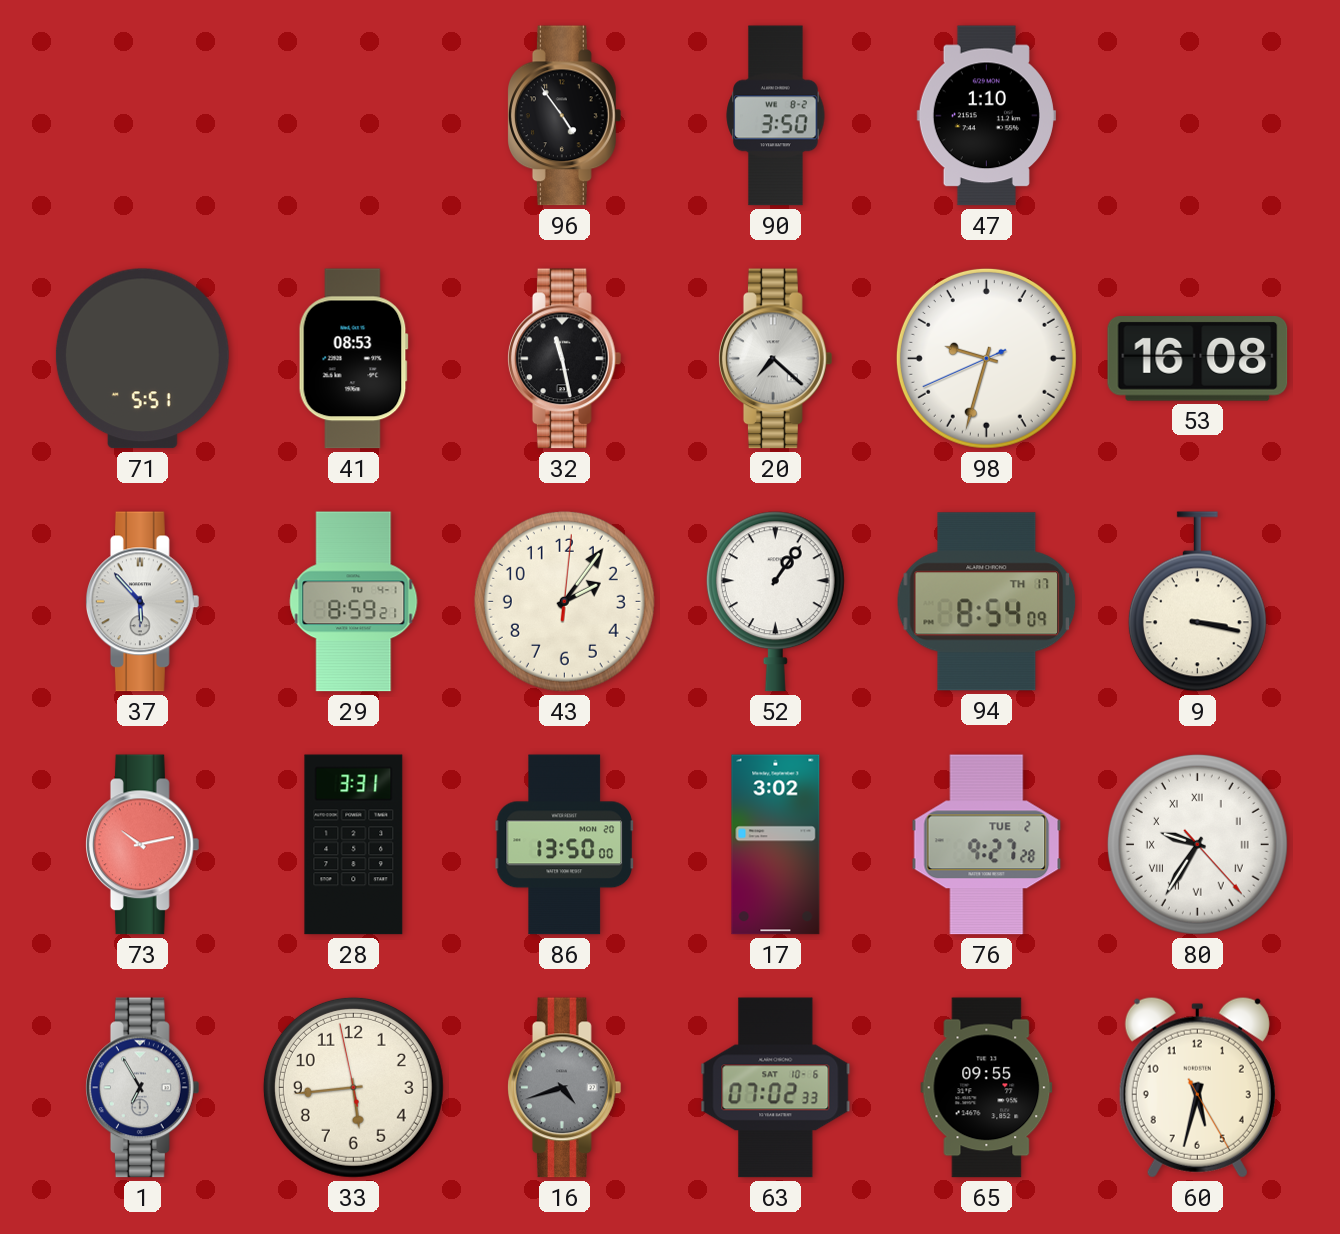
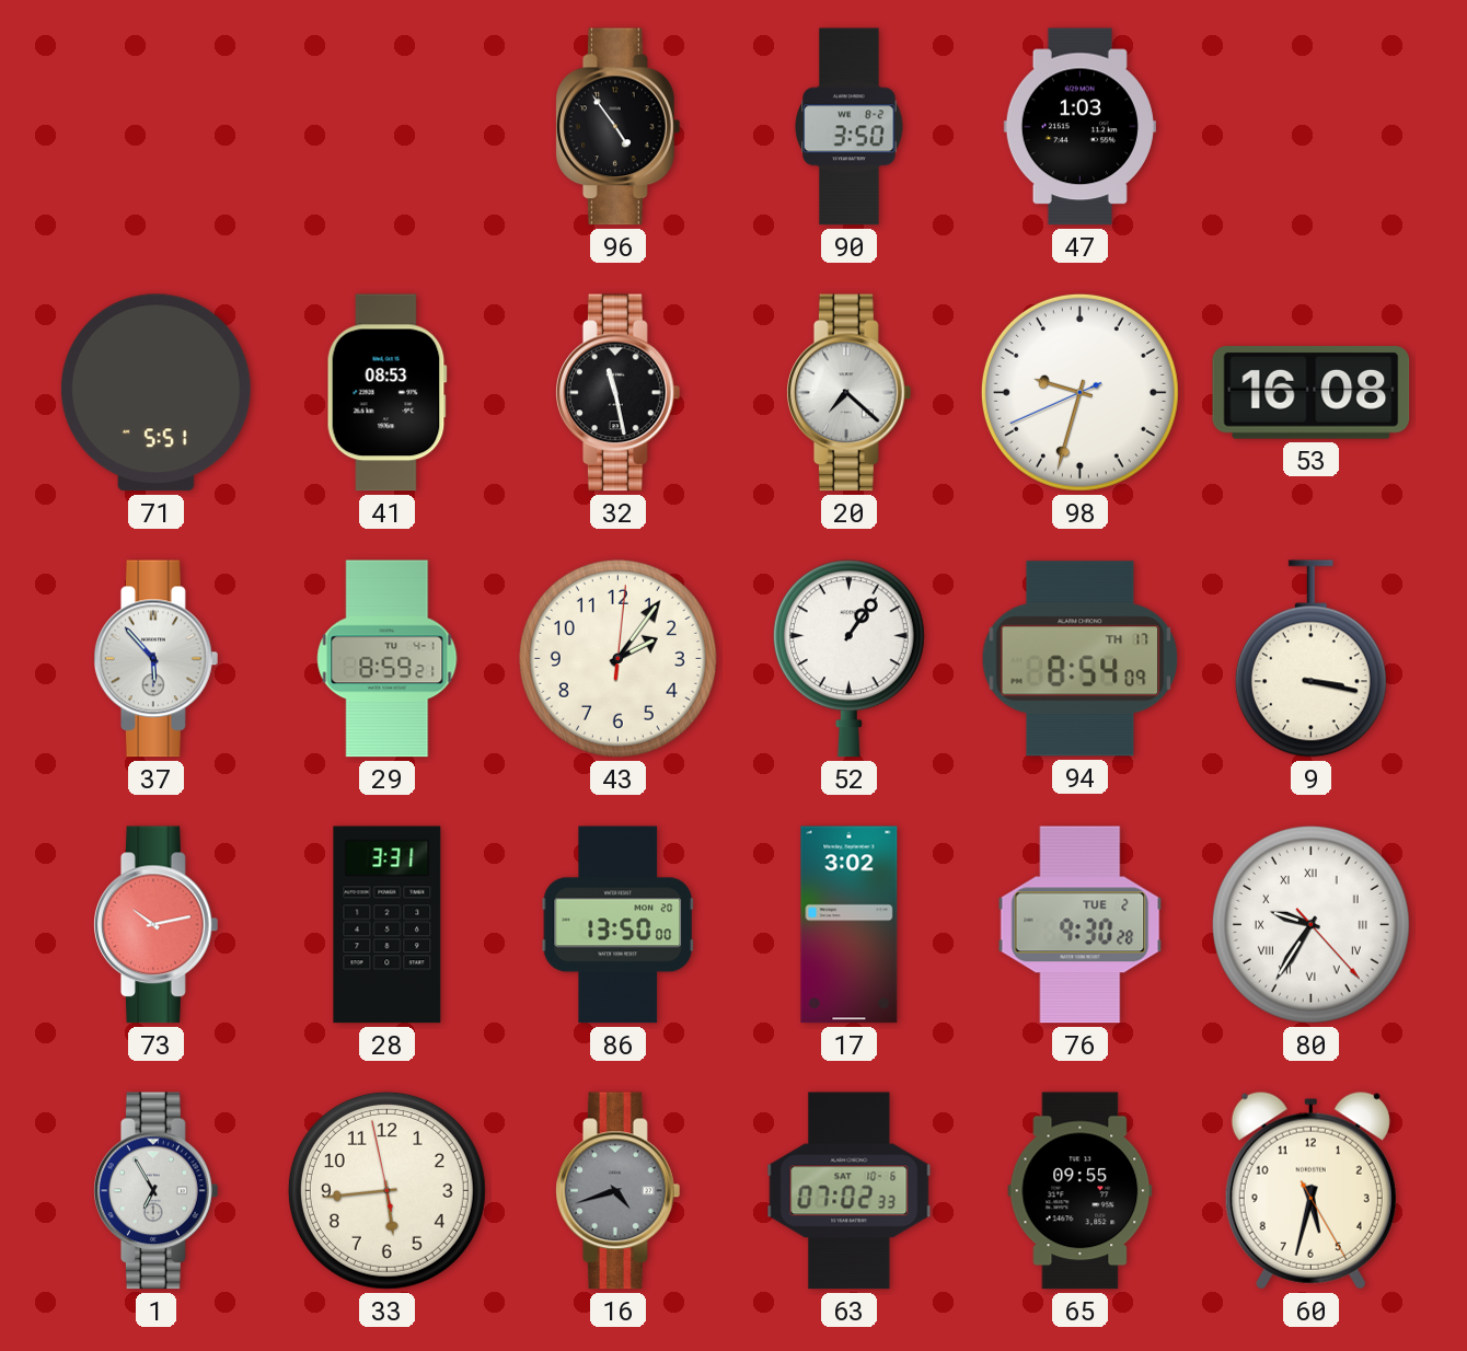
47: 1:10 -> 1:03
76: 9:27 -> 9:30
